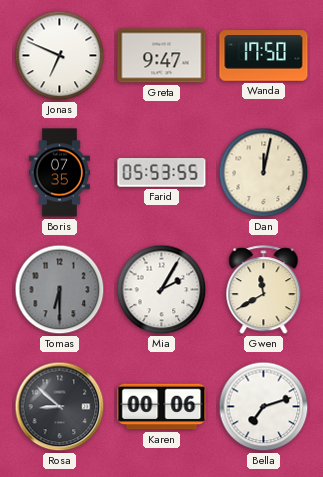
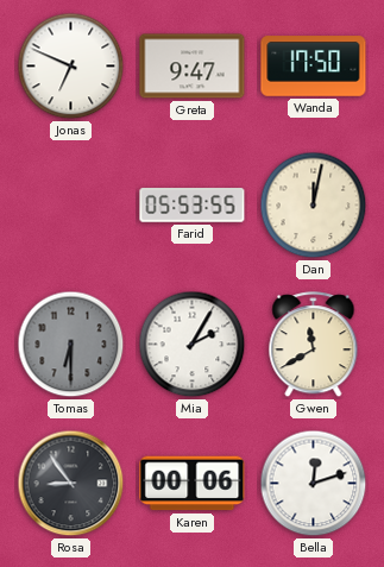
Boris: 07:35 -> none
Rosa: 8:52 -> 8:54
Bella: 7:12 -> 12:12
